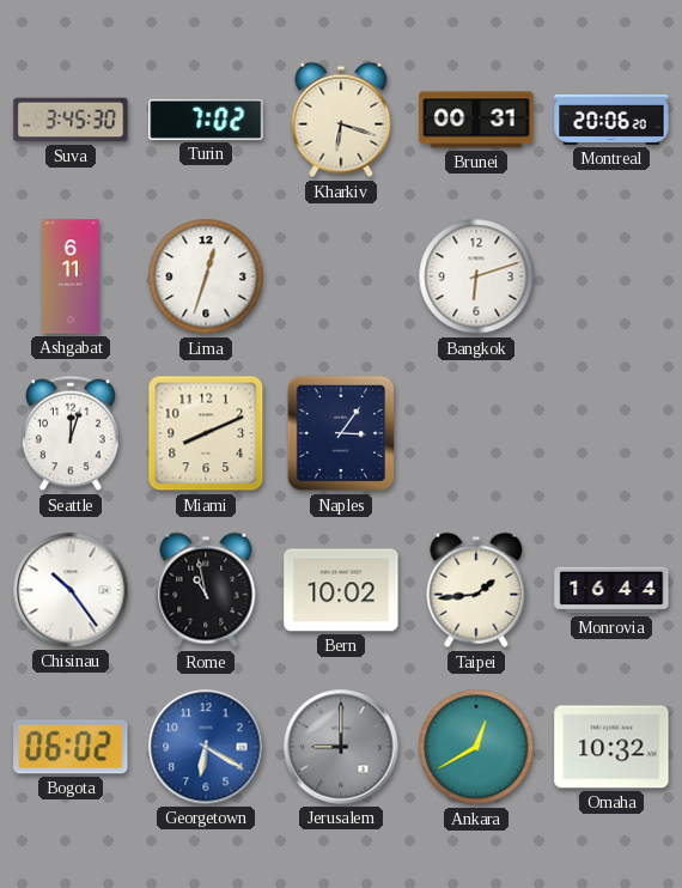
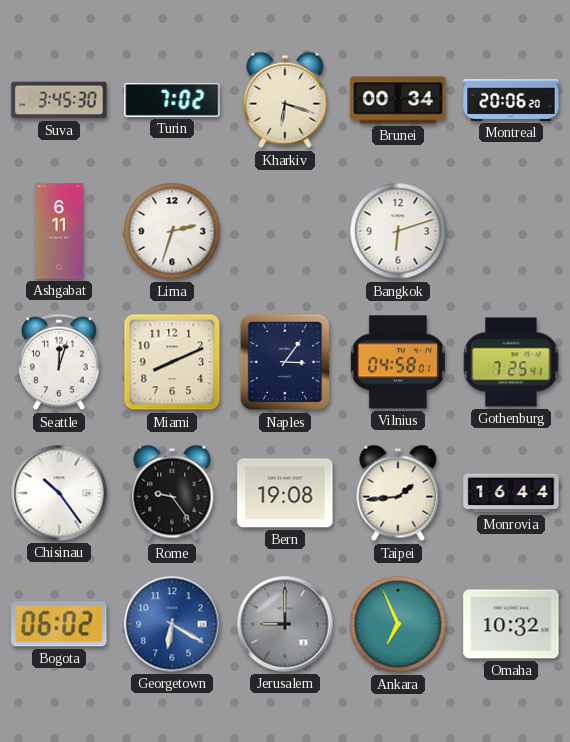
Brunei: 00:31 -> 00:34
Lima: 12:33 -> 2:33
Vilnius: none -> 04:58
Gothenburg: none -> 7:25
Rome: 10:58 -> 9:24
Bern: 10:02 -> 19:08
Ankara: 12:40 -> 6:56
